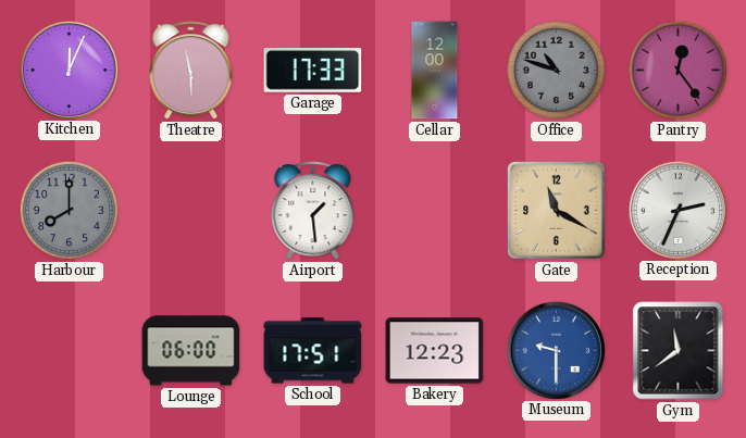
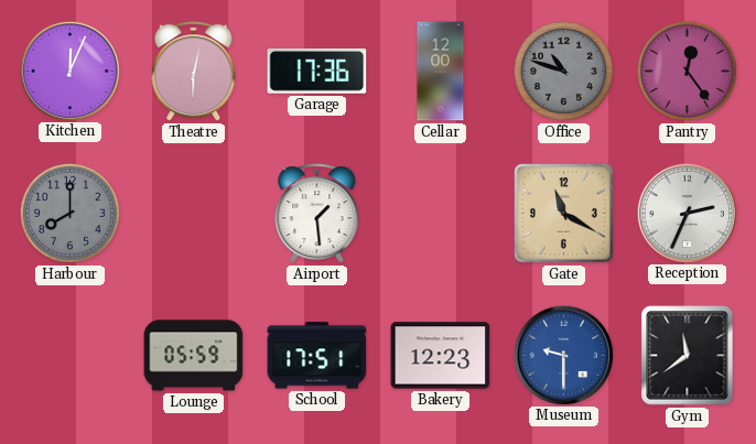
Theatre: 5:58 -> 6:02
Garage: 17:33 -> 17:36
Lounge: 06:00 -> 05:59
